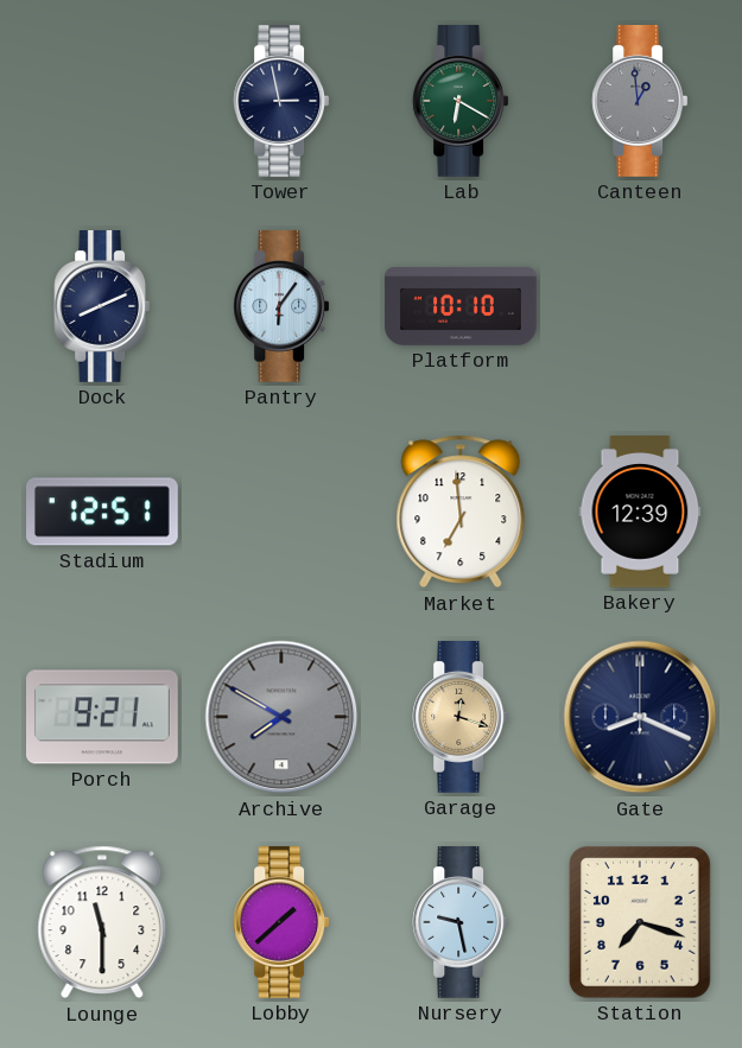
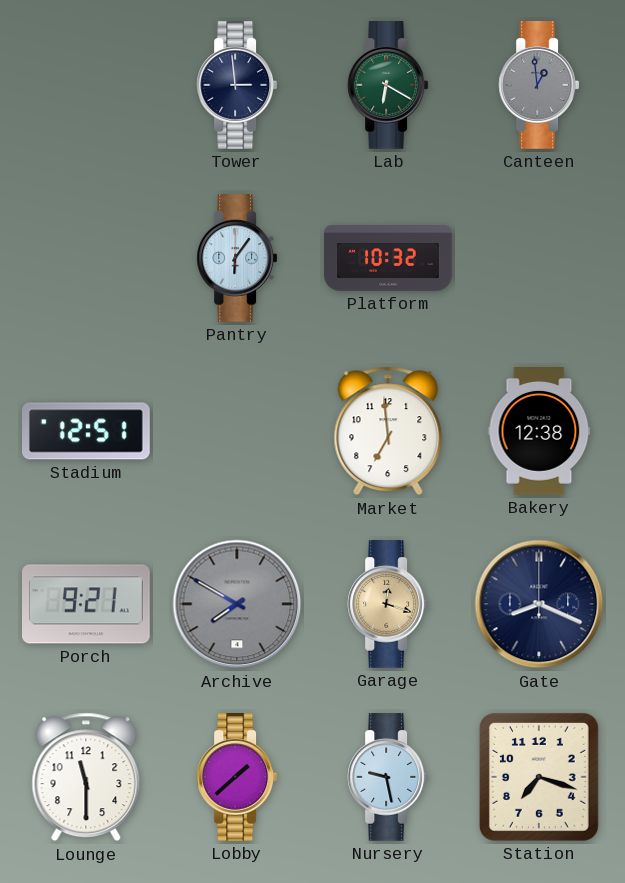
Tower: 2:58 -> 2:59
Dock: 8:11 -> none
Platform: 10:10 -> 10:32
Bakery: 12:39 -> 12:38
